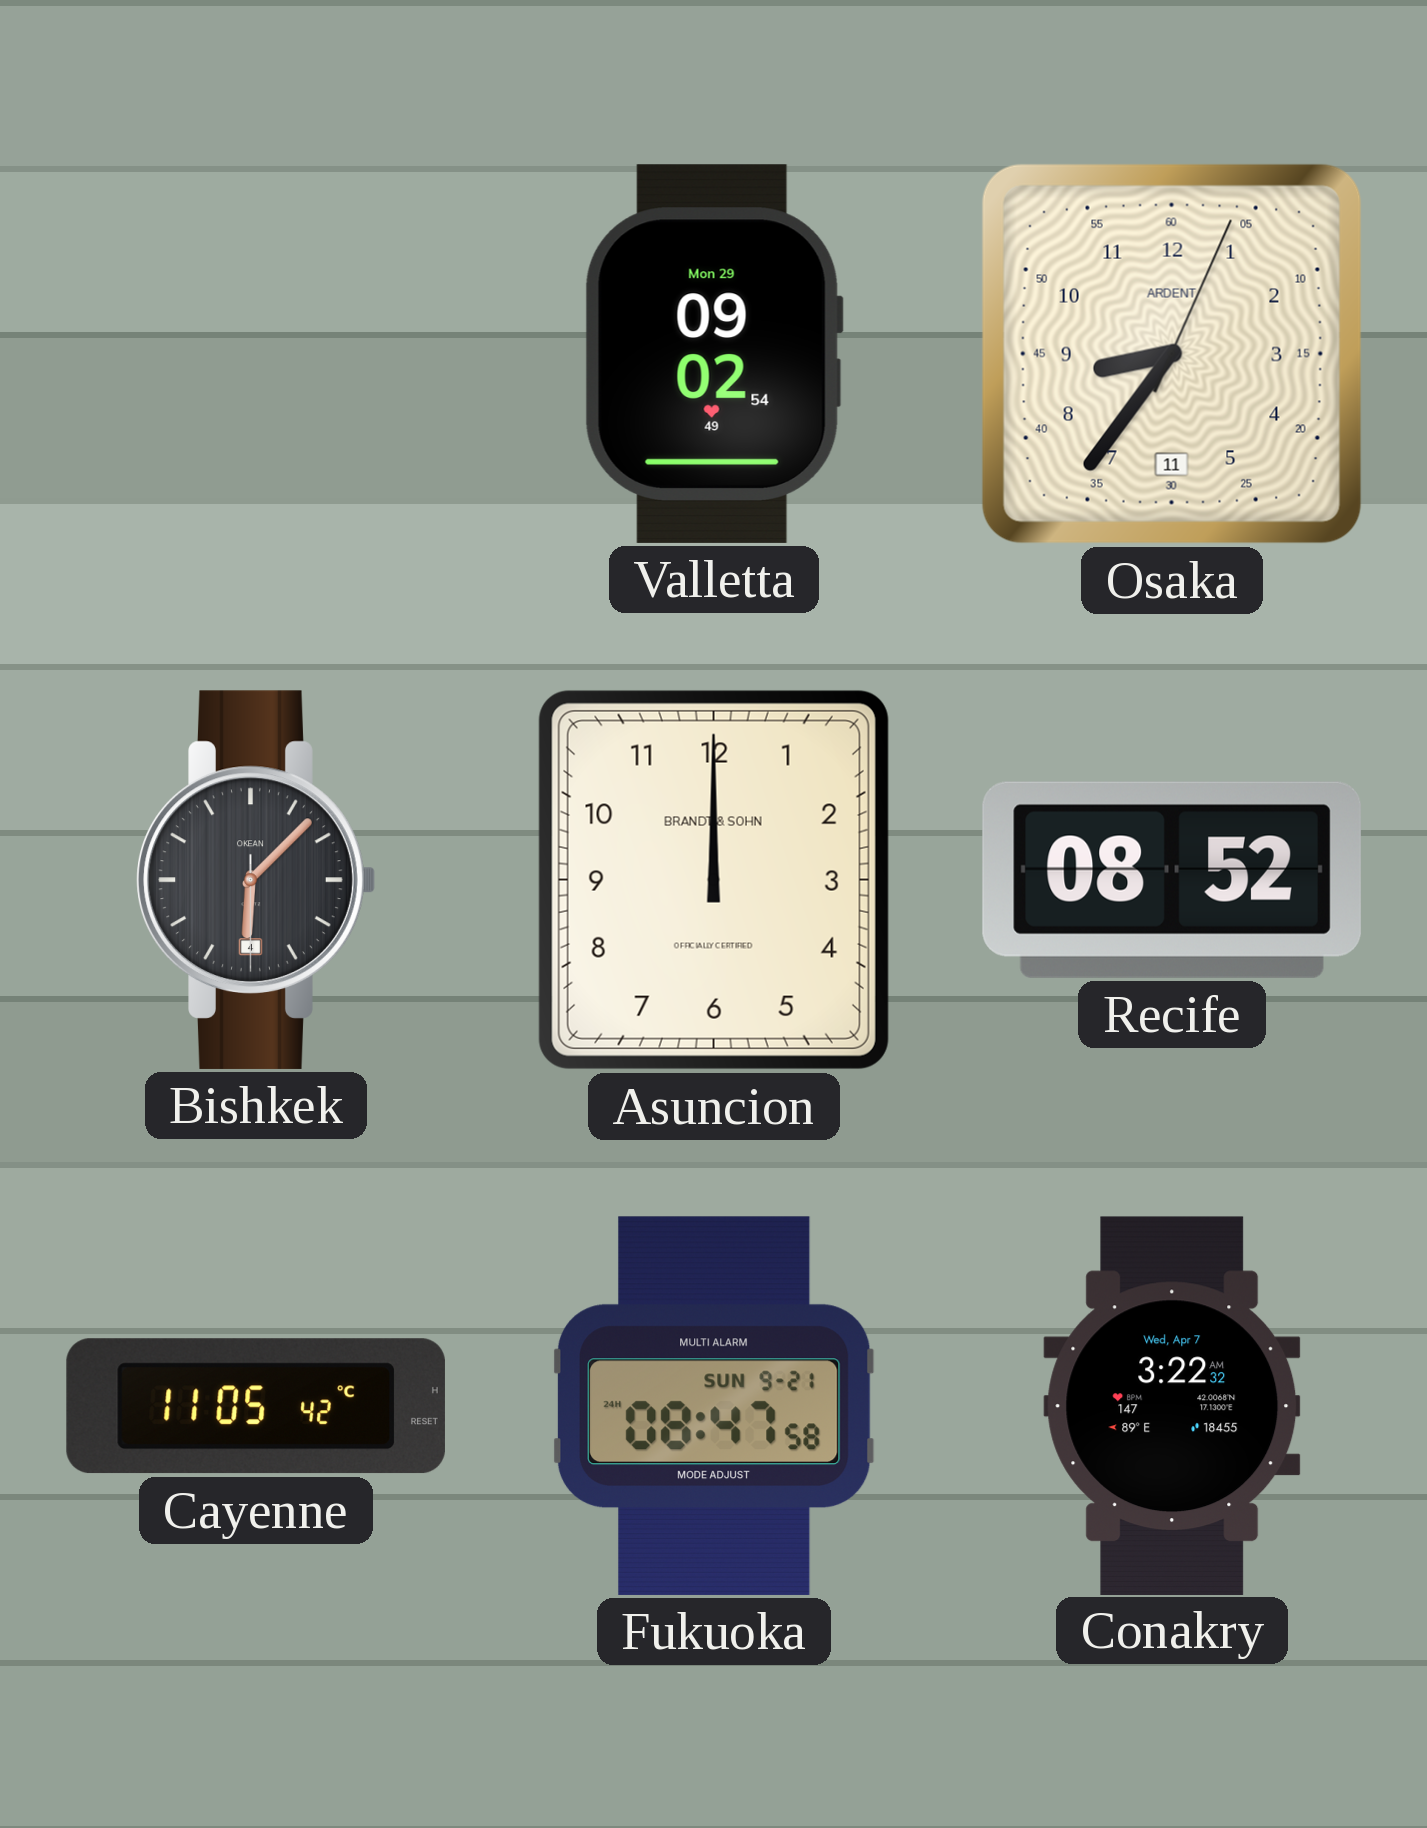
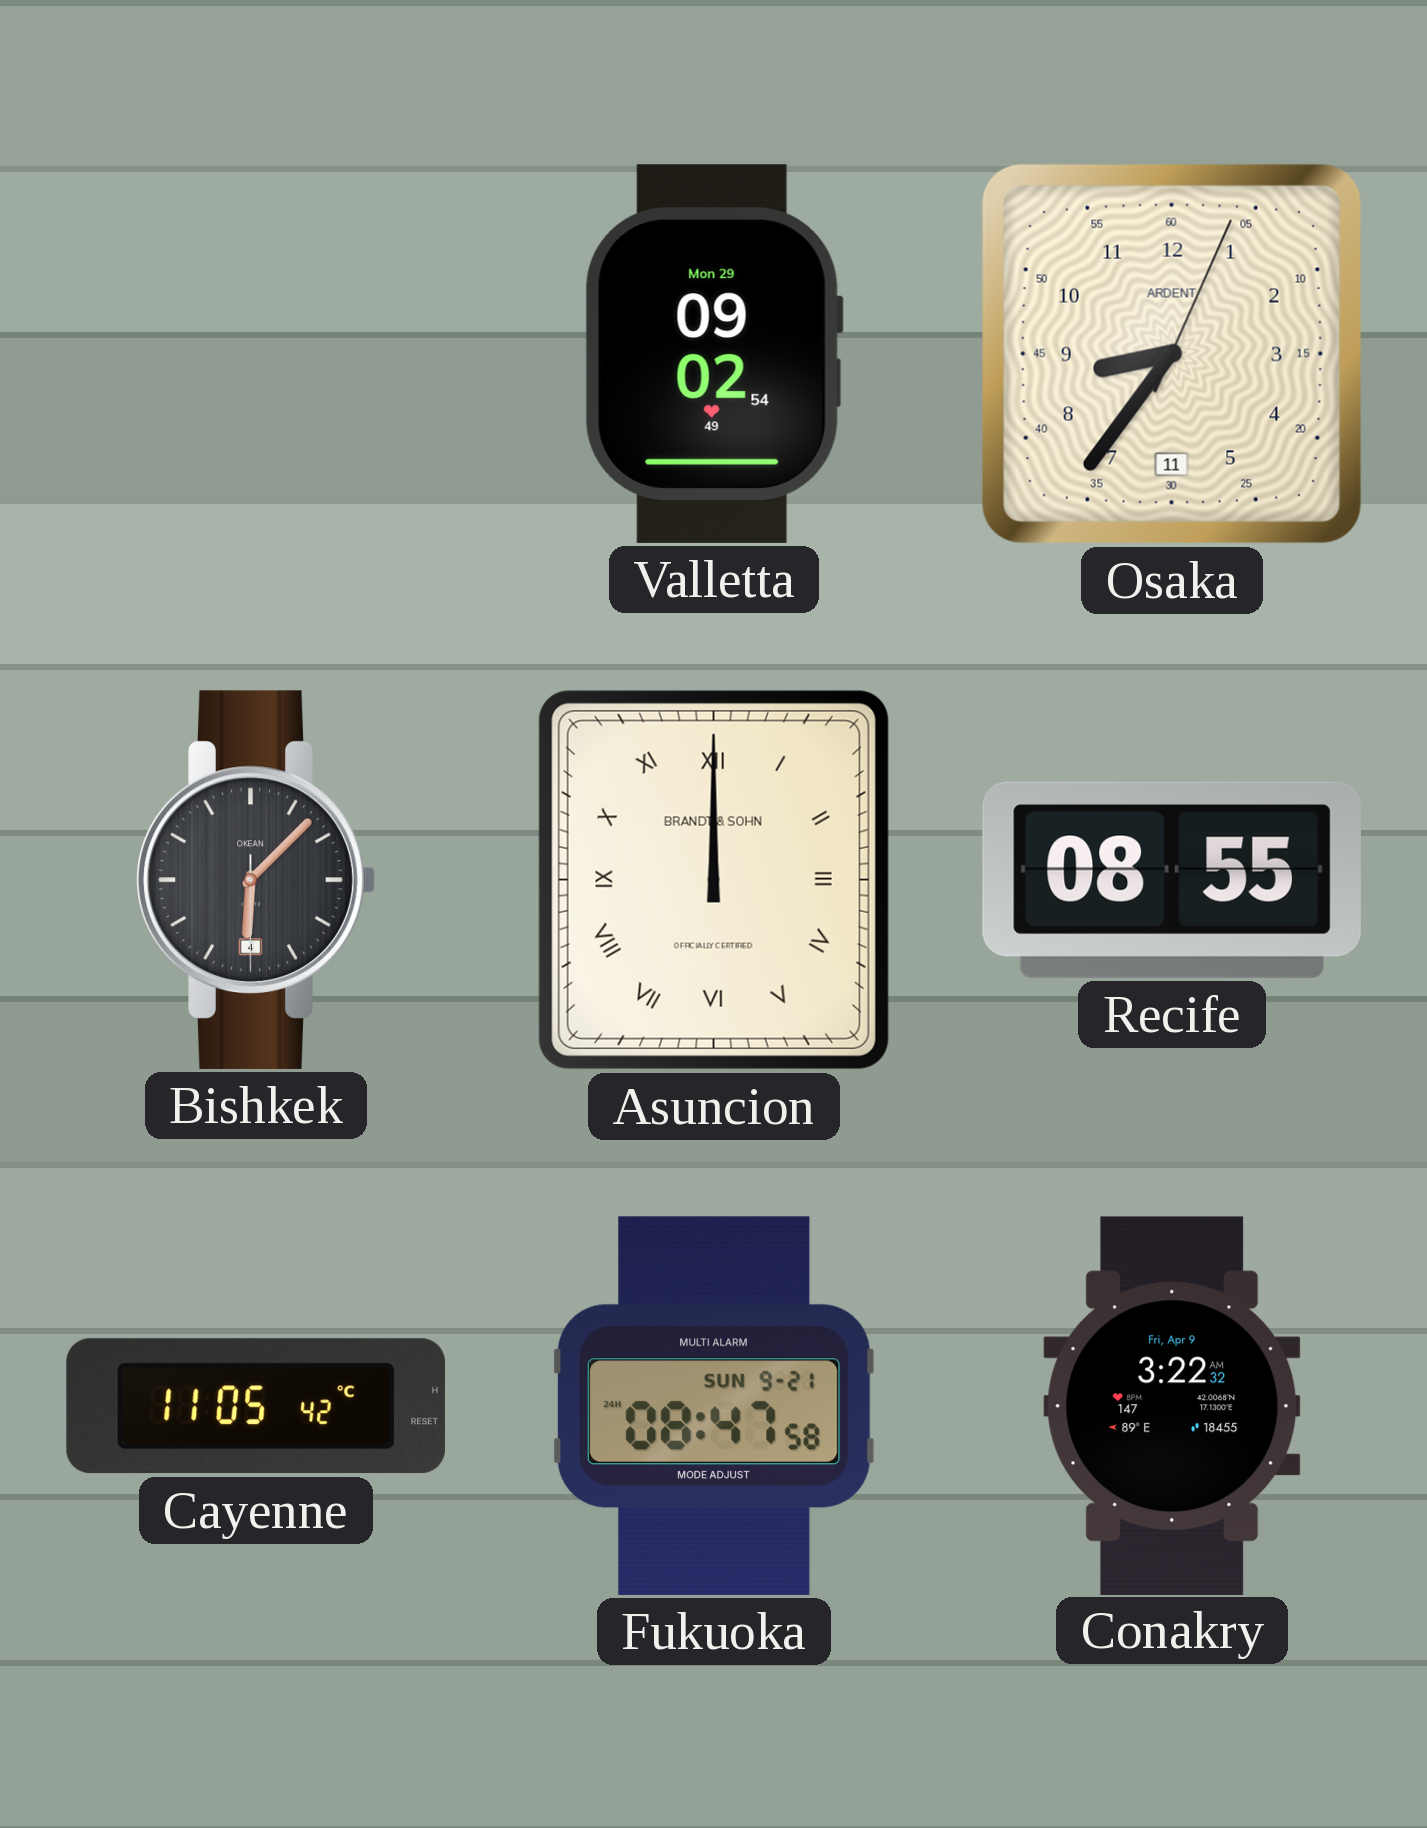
Asuncion numerals: Arabic -> Roman
Recife: 08:52 -> 08:55
Conakry date: Wed, Apr 7 -> Fri, Apr 9
